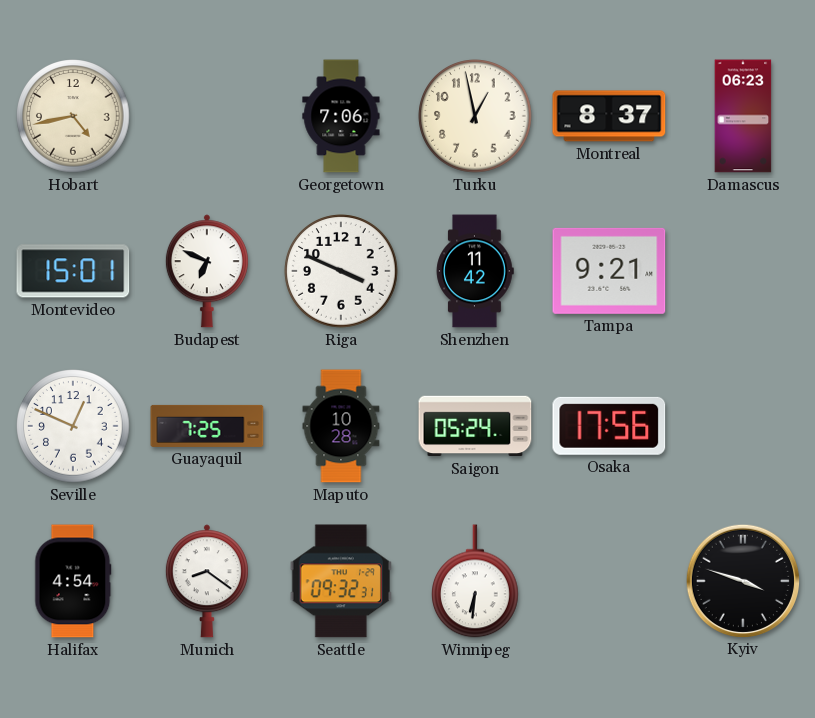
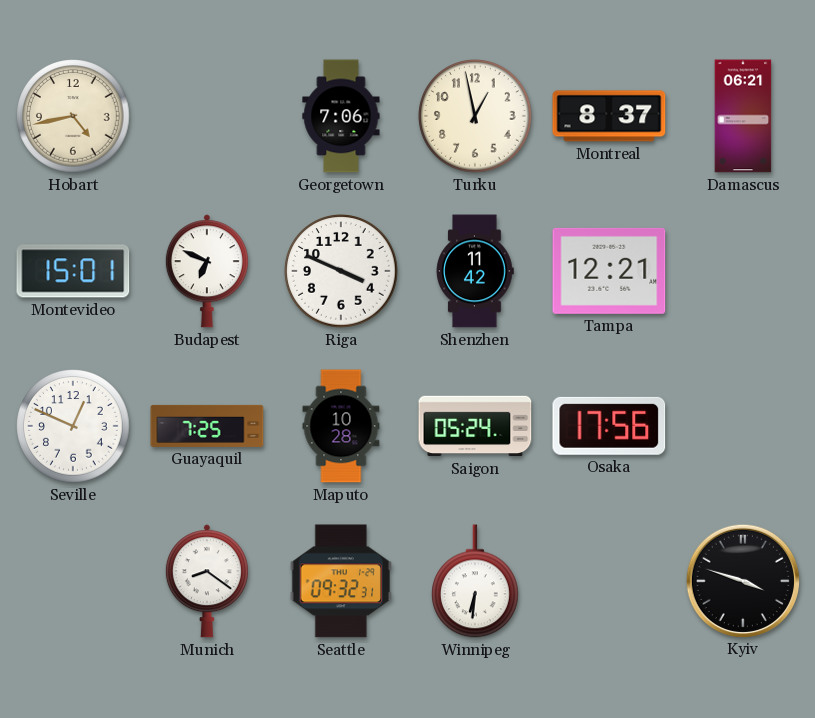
Damascus: 06:23 -> 06:21
Tampa: 9:21 -> 12:21
Halifax: 4:54 -> none
